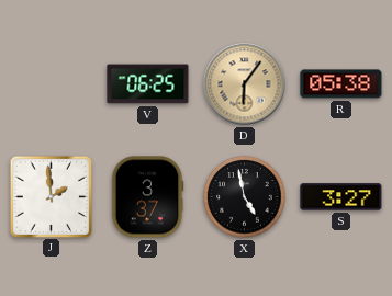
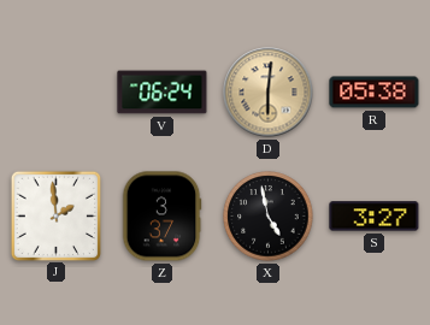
V: 06:25 -> 06:24
D: 6:06 -> 6:01
